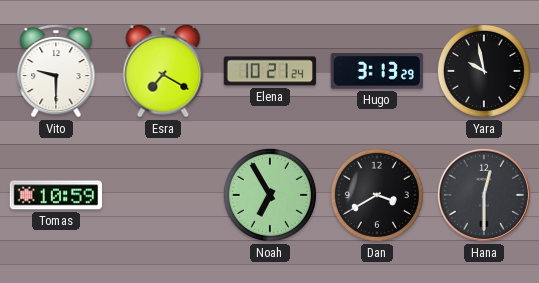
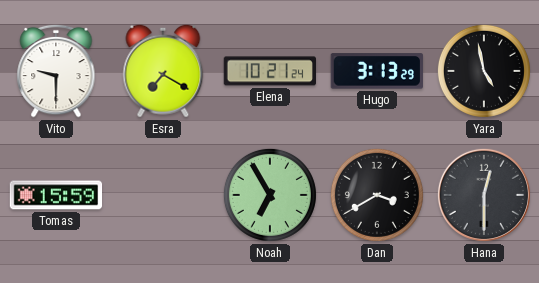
Yara: 9:58 -> 4:58
Tomas: 10:59 -> 15:59
